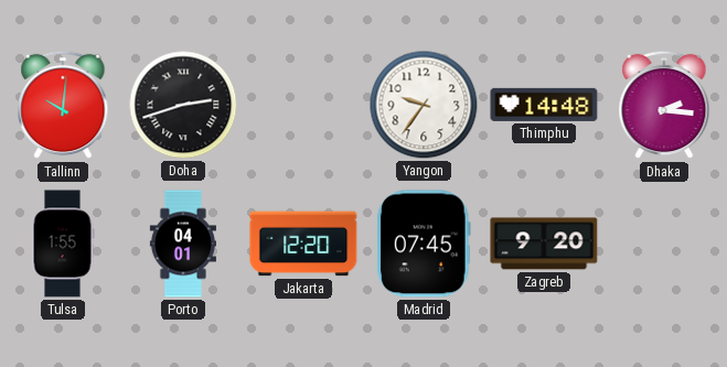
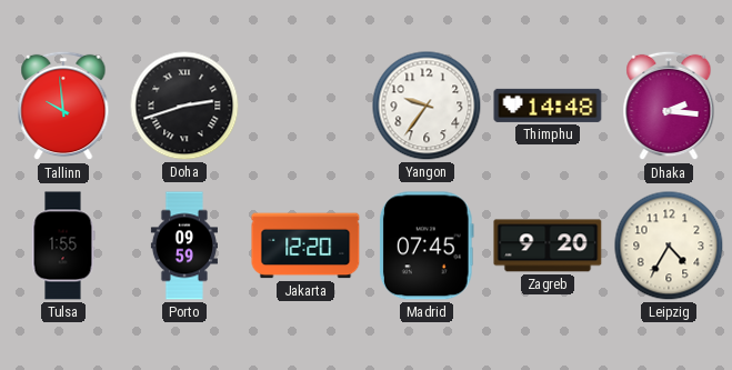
Tallinn: 10:01 -> 9:59
Porto: 04:01 -> 09:59
Leipzig: none -> 4:35
